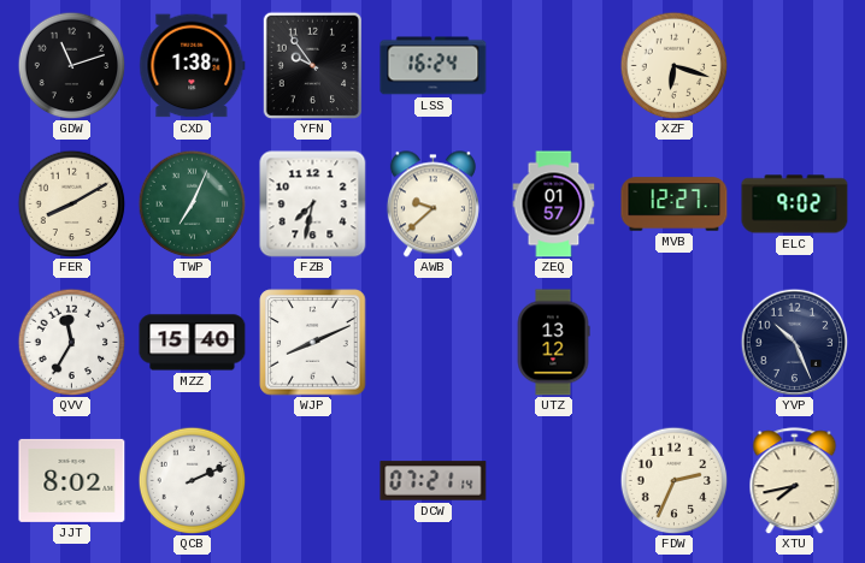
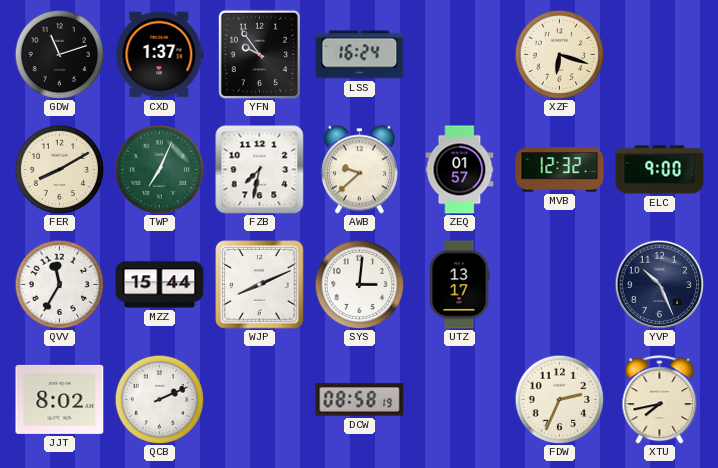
CXD: 1:38 -> 1:37
MVB: 12:27 -> 12:32
ELC: 9:02 -> 9:00
MZZ: 15:40 -> 15:44
SYS: none -> 3:01
UTZ: 13:12 -> 13:17
DCW: 07:21 -> 08:58
